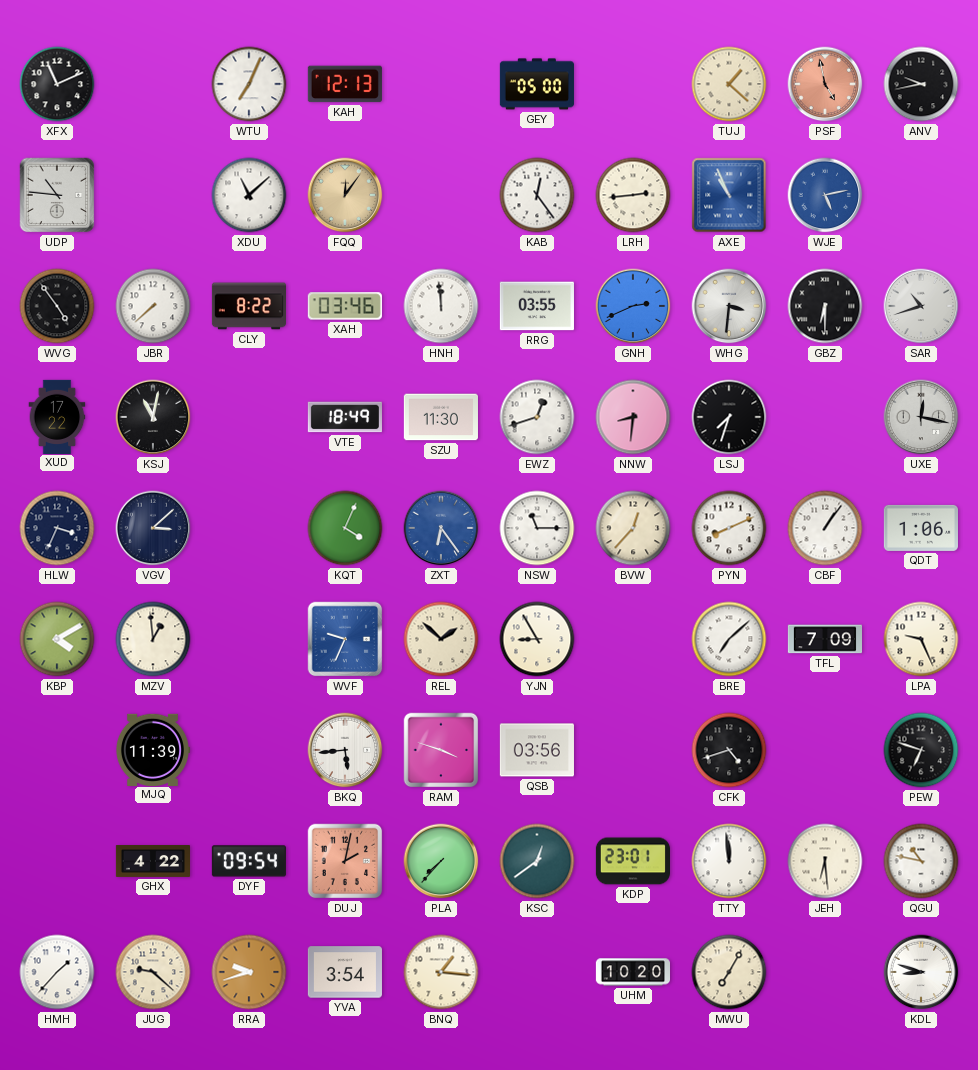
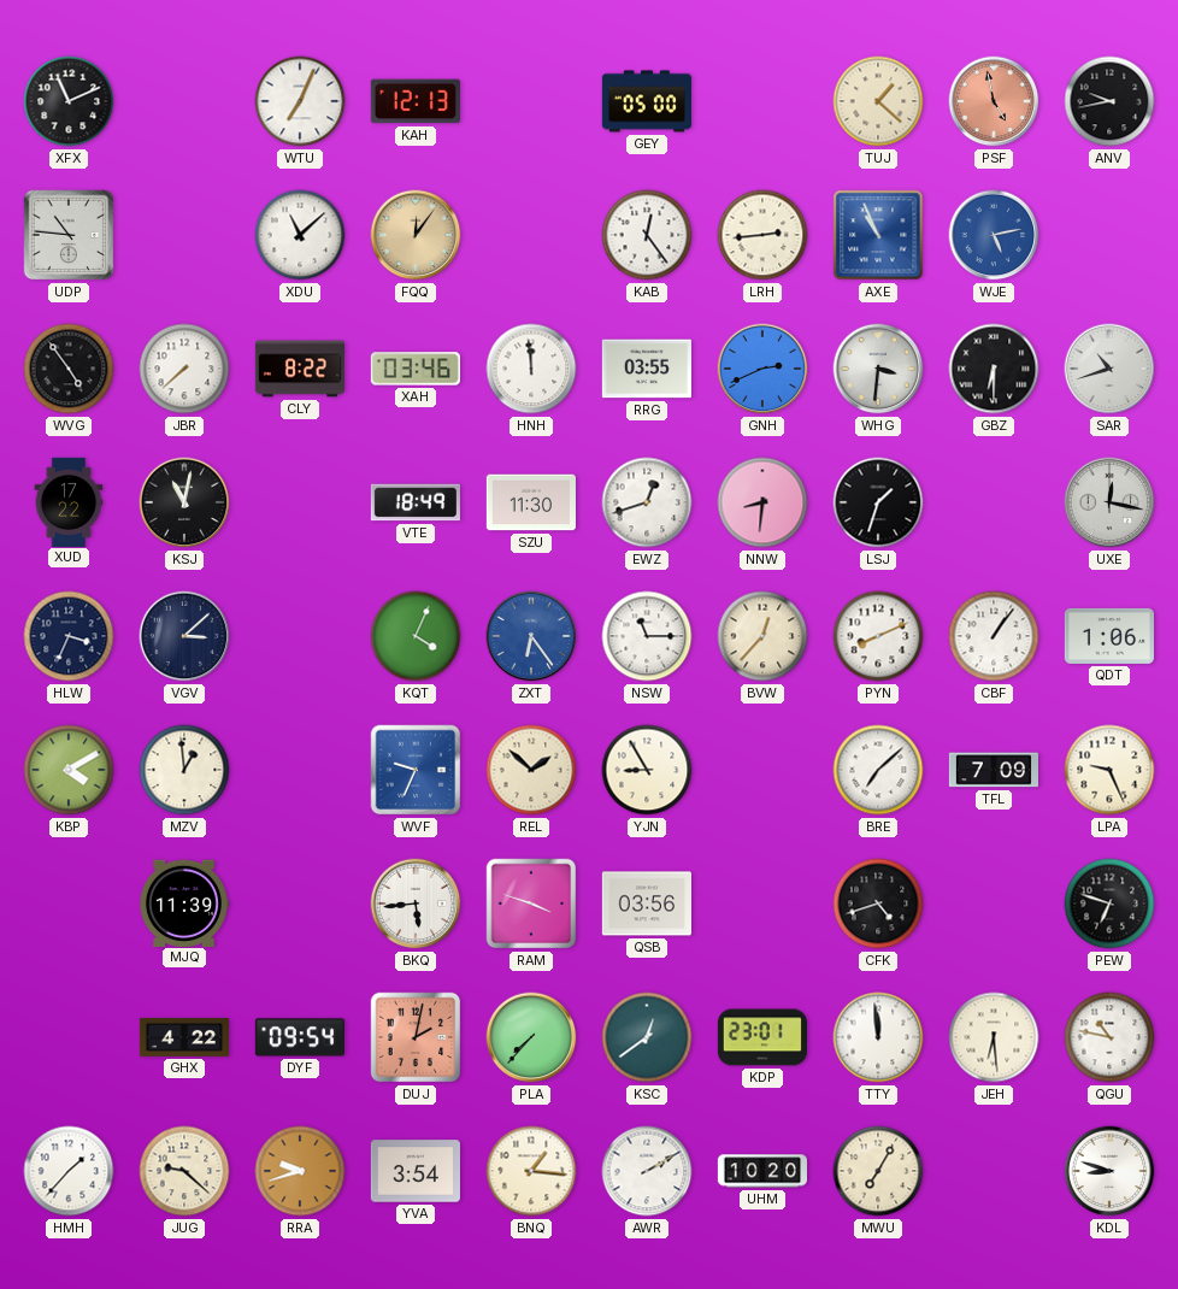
LSJ: 7:33 -> 1:33
AWR: none -> 2:10
